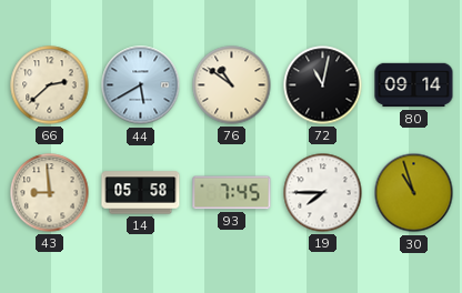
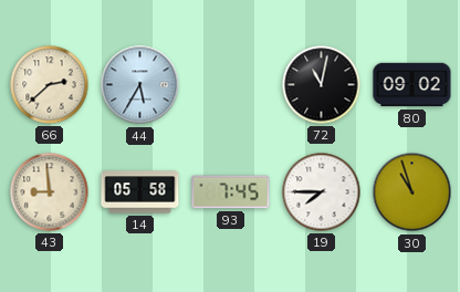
44: 5:40 -> 5:35
76: 10:51 -> none
80: 09:14 -> 09:02
